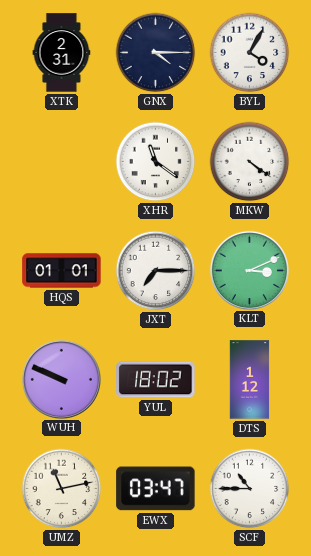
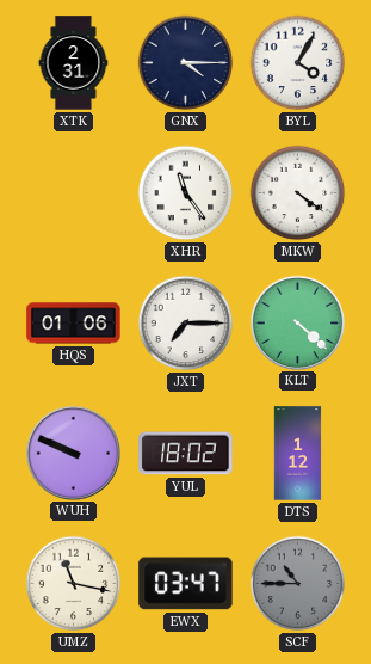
XHR: 11:21 -> 11:24
HQS: 01:01 -> 01:06
KLT: 3:11 -> 4:22
UMZ: 11:13 -> 11:17
SCF dial: white -> grey
